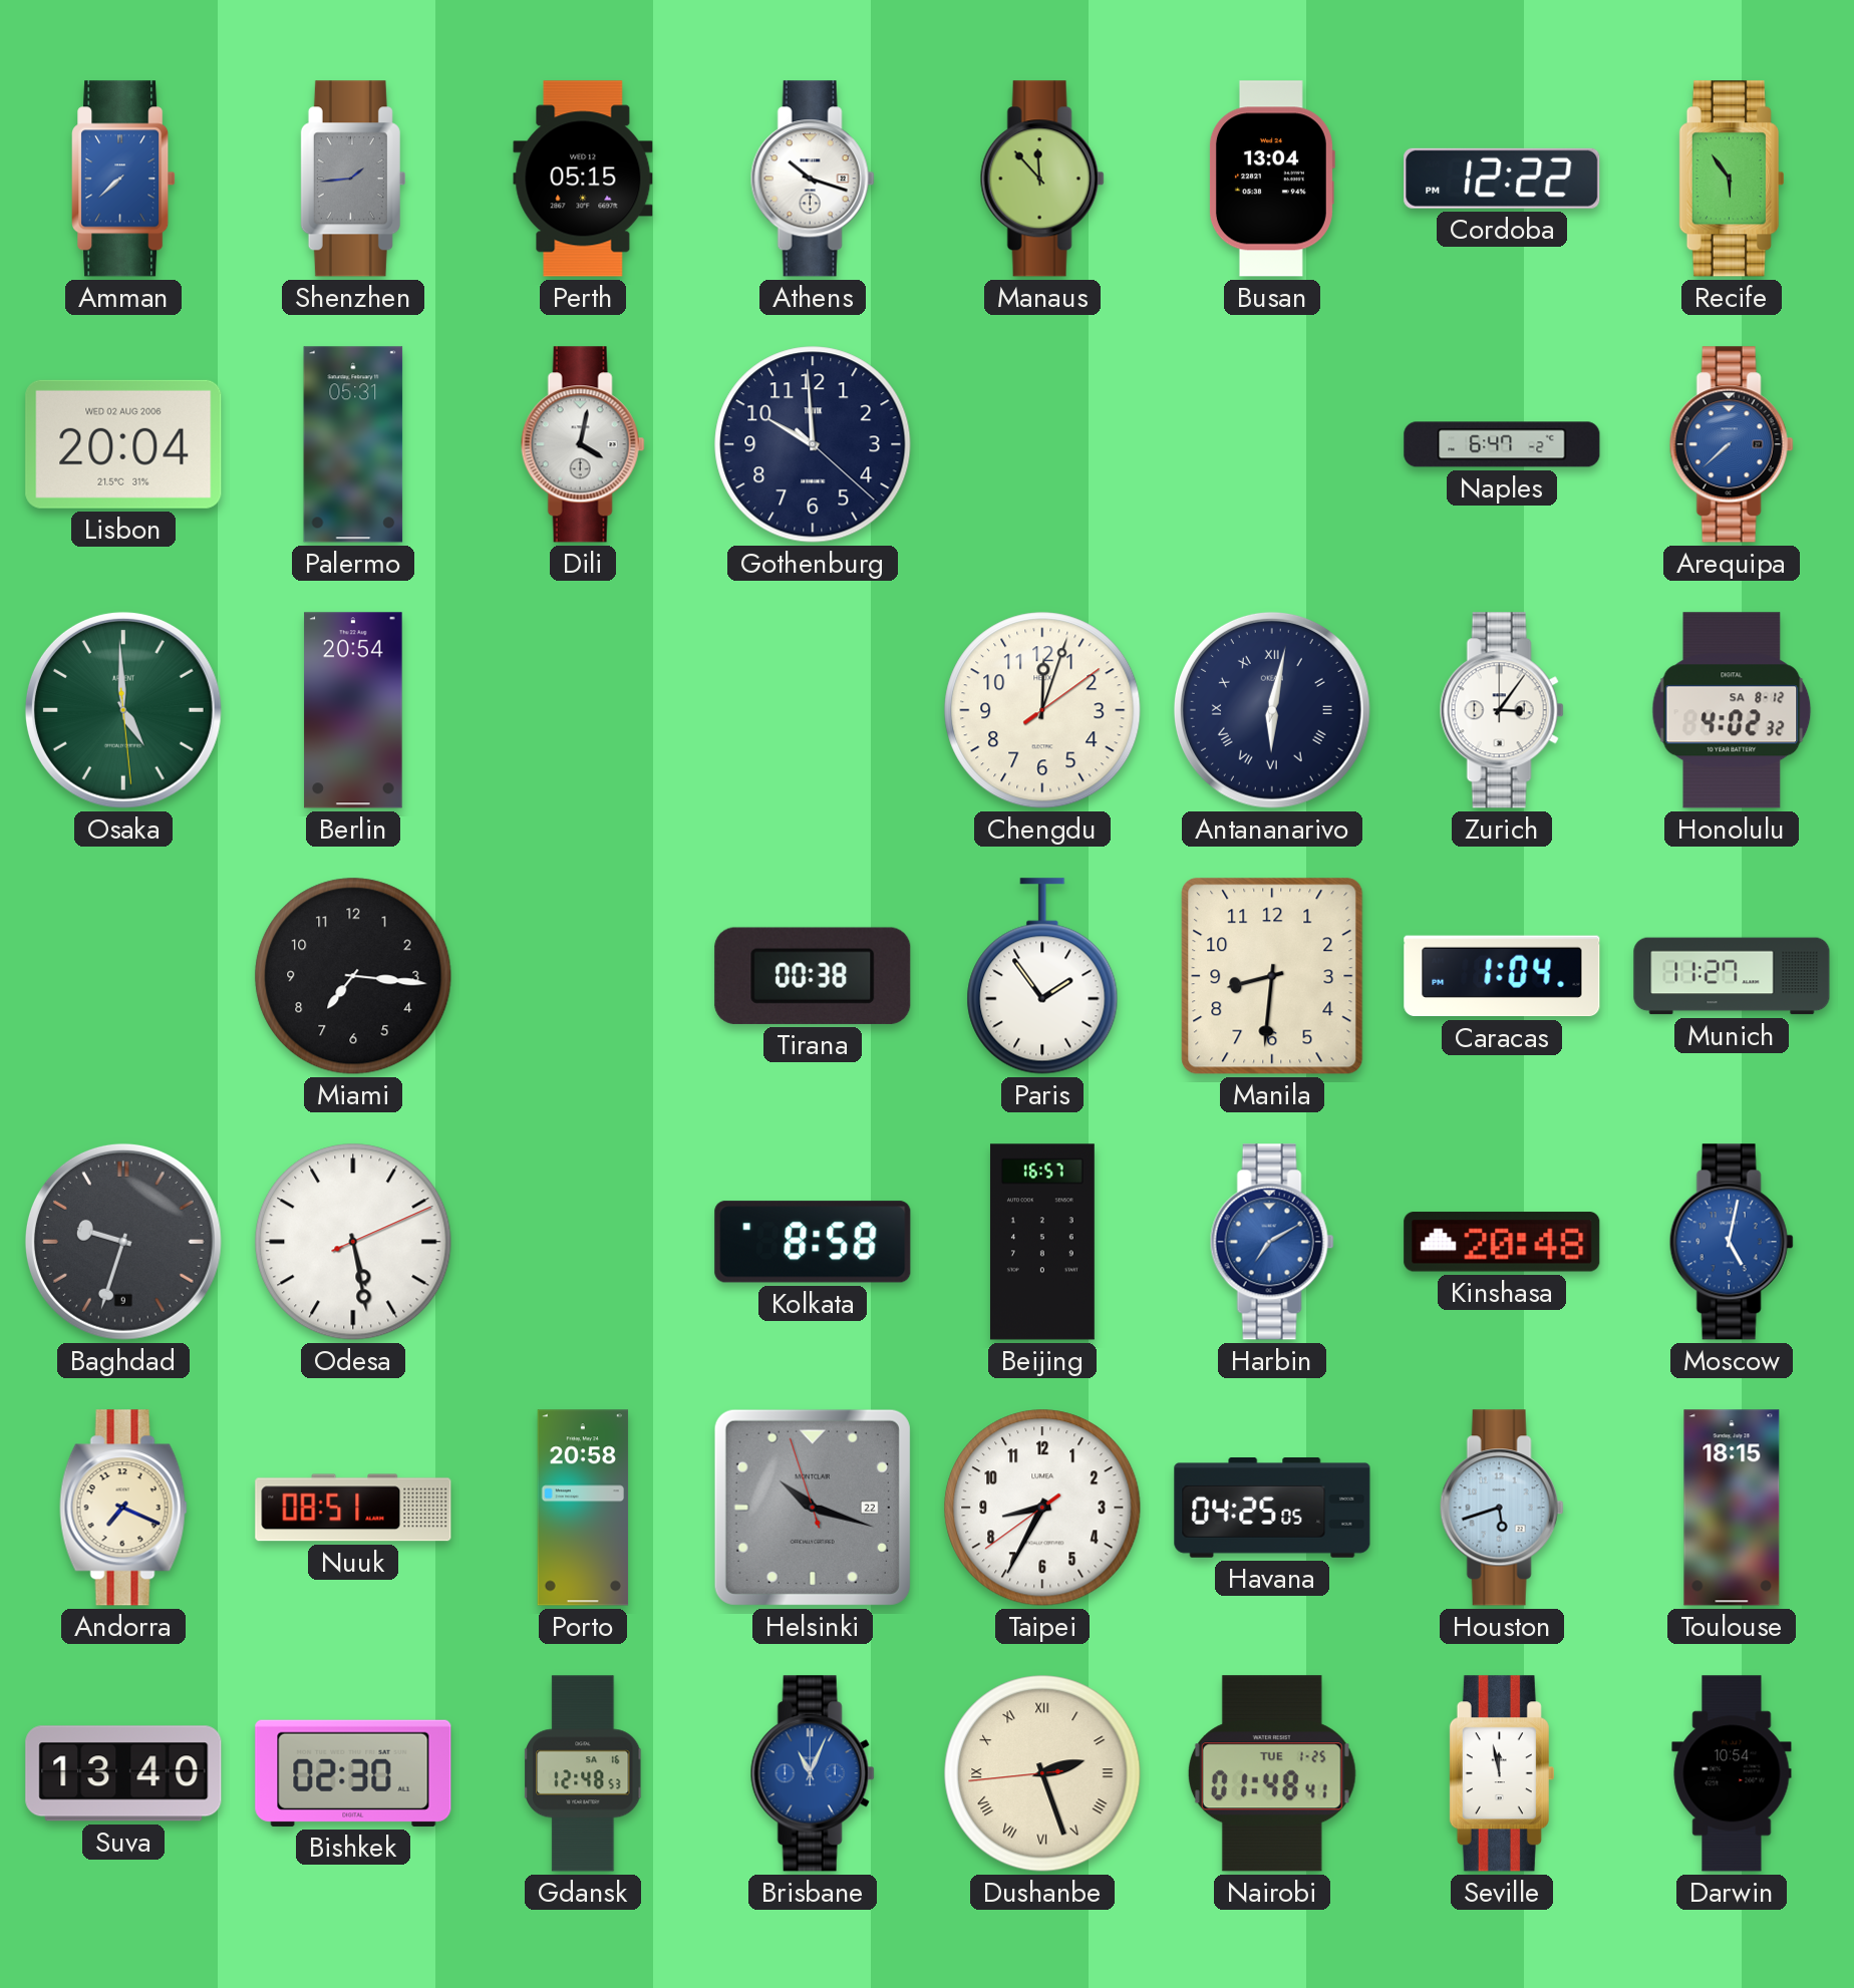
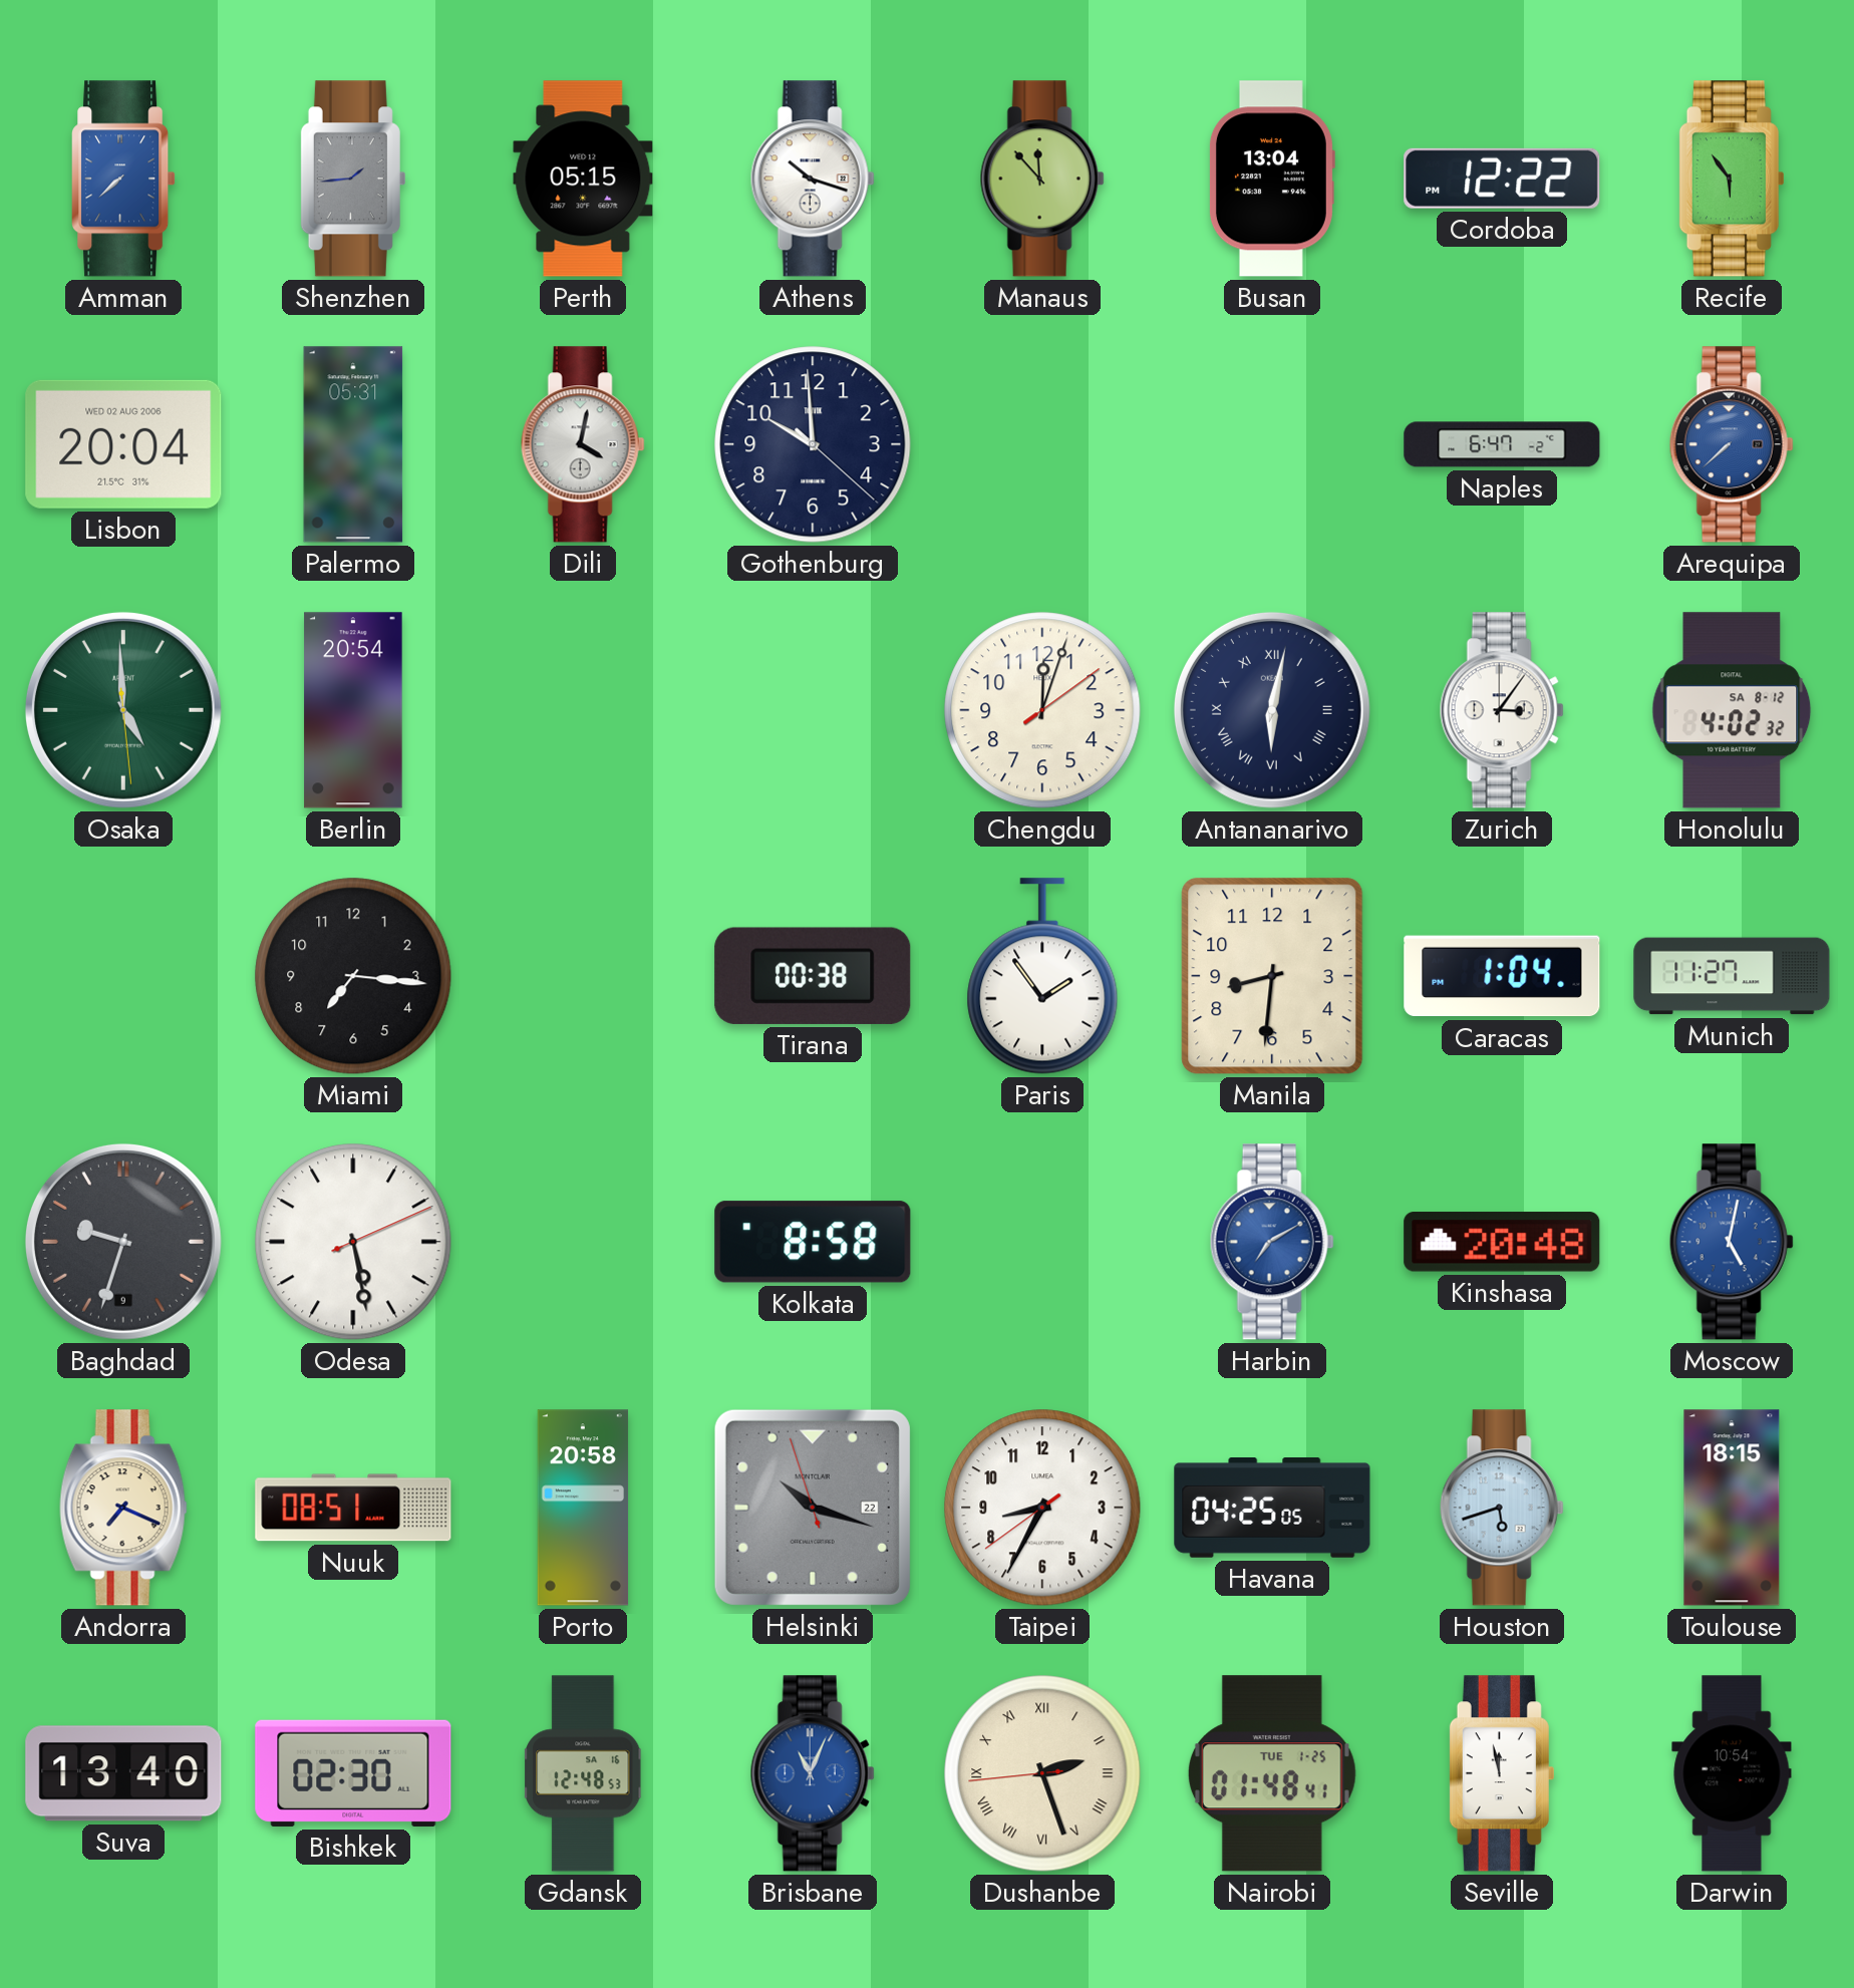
Beijing: 16:57 -> none
